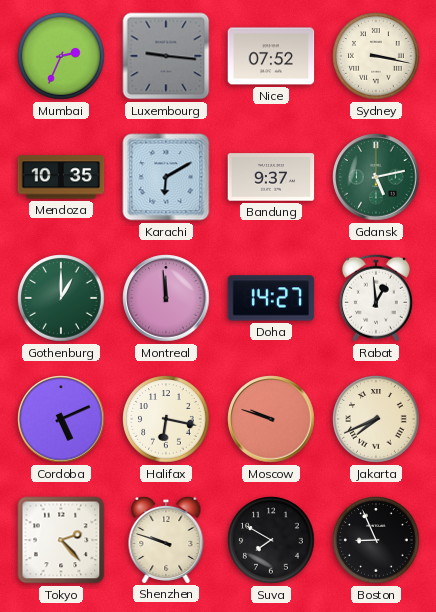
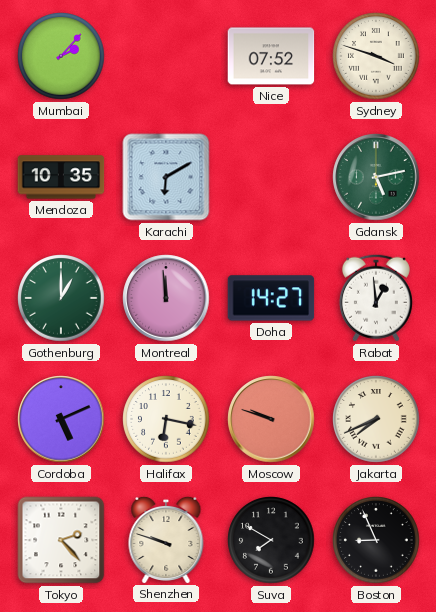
Mumbai: 2:34 -> 2:07
Luxembourg: 9:16 -> none
Sydney: 3:17 -> 3:48
Bandung: 9:37 -> none
